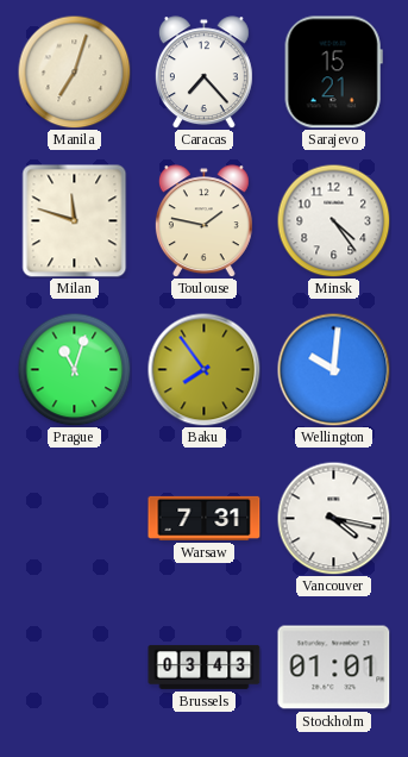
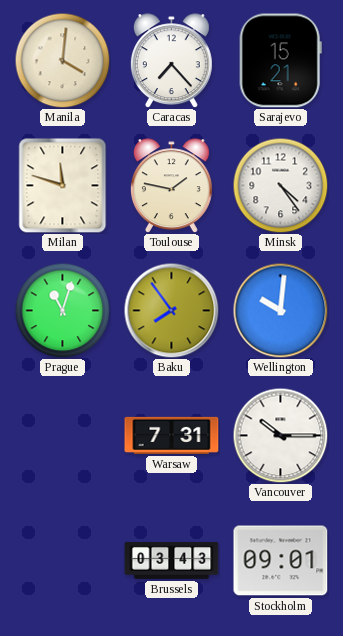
Manila: 7:03 -> 4:01
Vancouver: 4:17 -> 10:15
Stockholm: 01:01 -> 09:01
